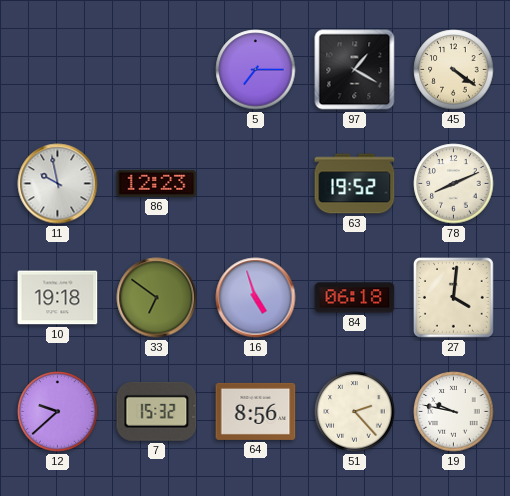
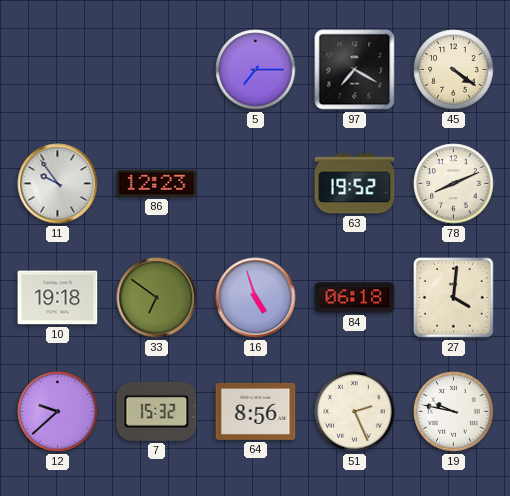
97: 1:20 -> 7:20
11: 9:58 -> 9:54
51: 2:23 -> 2:26
